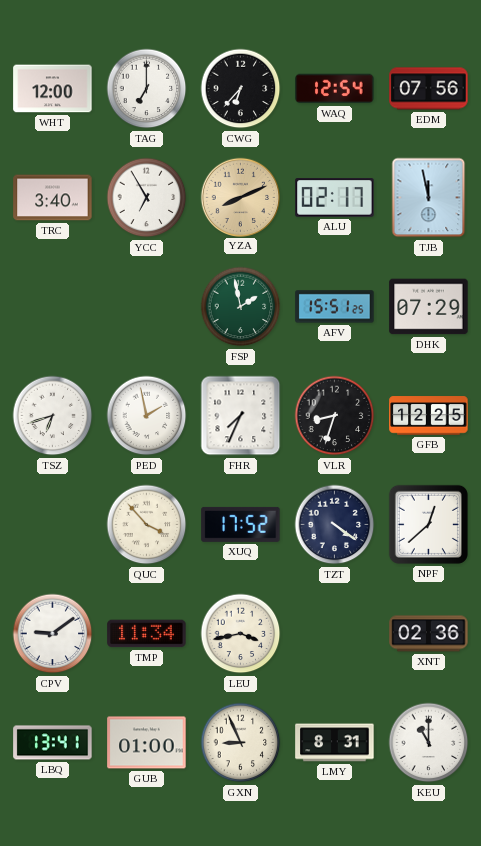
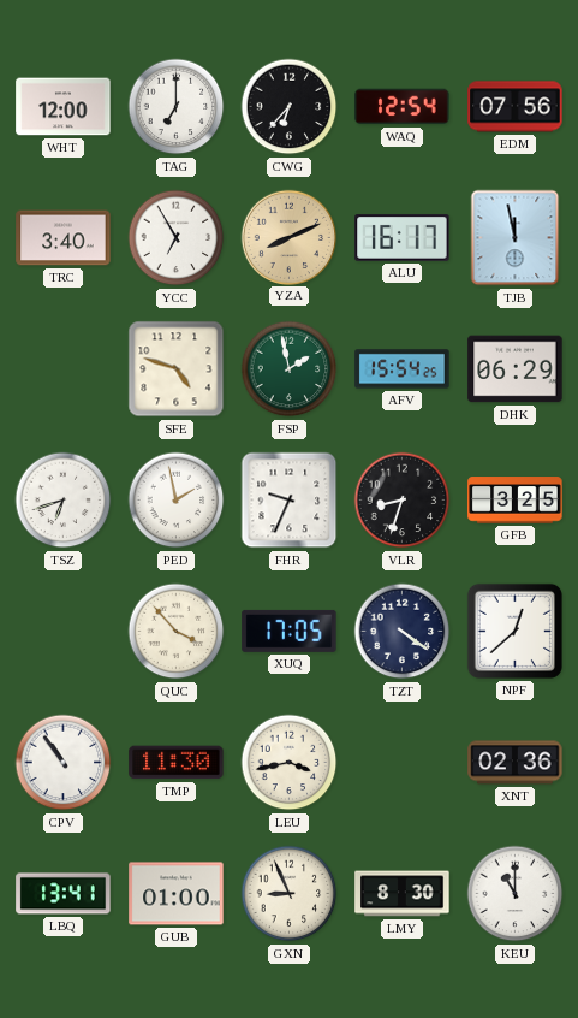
ALU: 02:17 -> 16:17
SFE: none -> 4:48
AFV: 15:51 -> 15:54
DHK: 07:29 -> 06:29
FHR: 7:34 -> 9:34
GFB: 12:25 -> 3:25
XUQ: 17:52 -> 17:05
CPV: 9:09 -> 10:54
TMP: 11:34 -> 11:30
LMY: 8:31 -> 8:30
